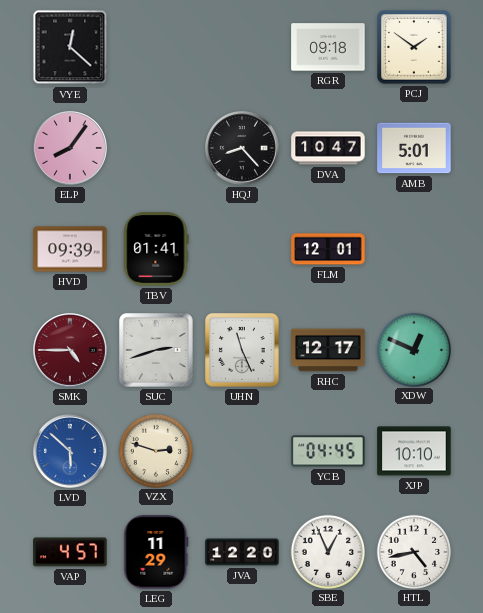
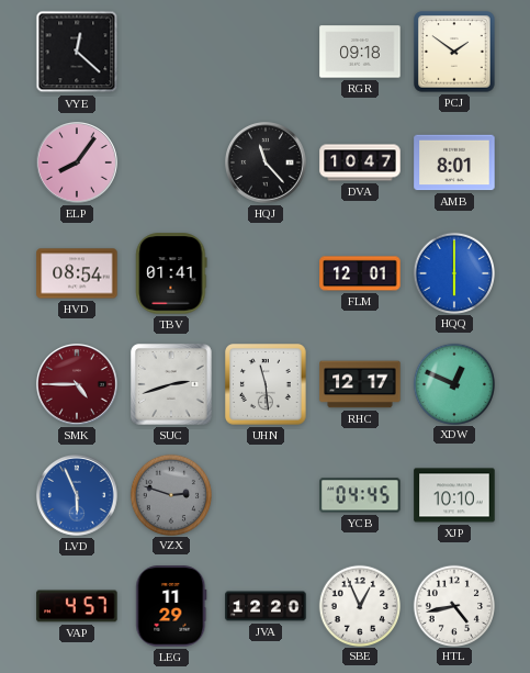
HQJ: 8:23 -> 11:23
AMB: 5:01 -> 8:01
HVD: 09:39 -> 08:54
HQQ: none -> 6:00
UHN: 11:26 -> 11:29
LVD: 5:52 -> 5:56
VZX dial: cream -> grey
